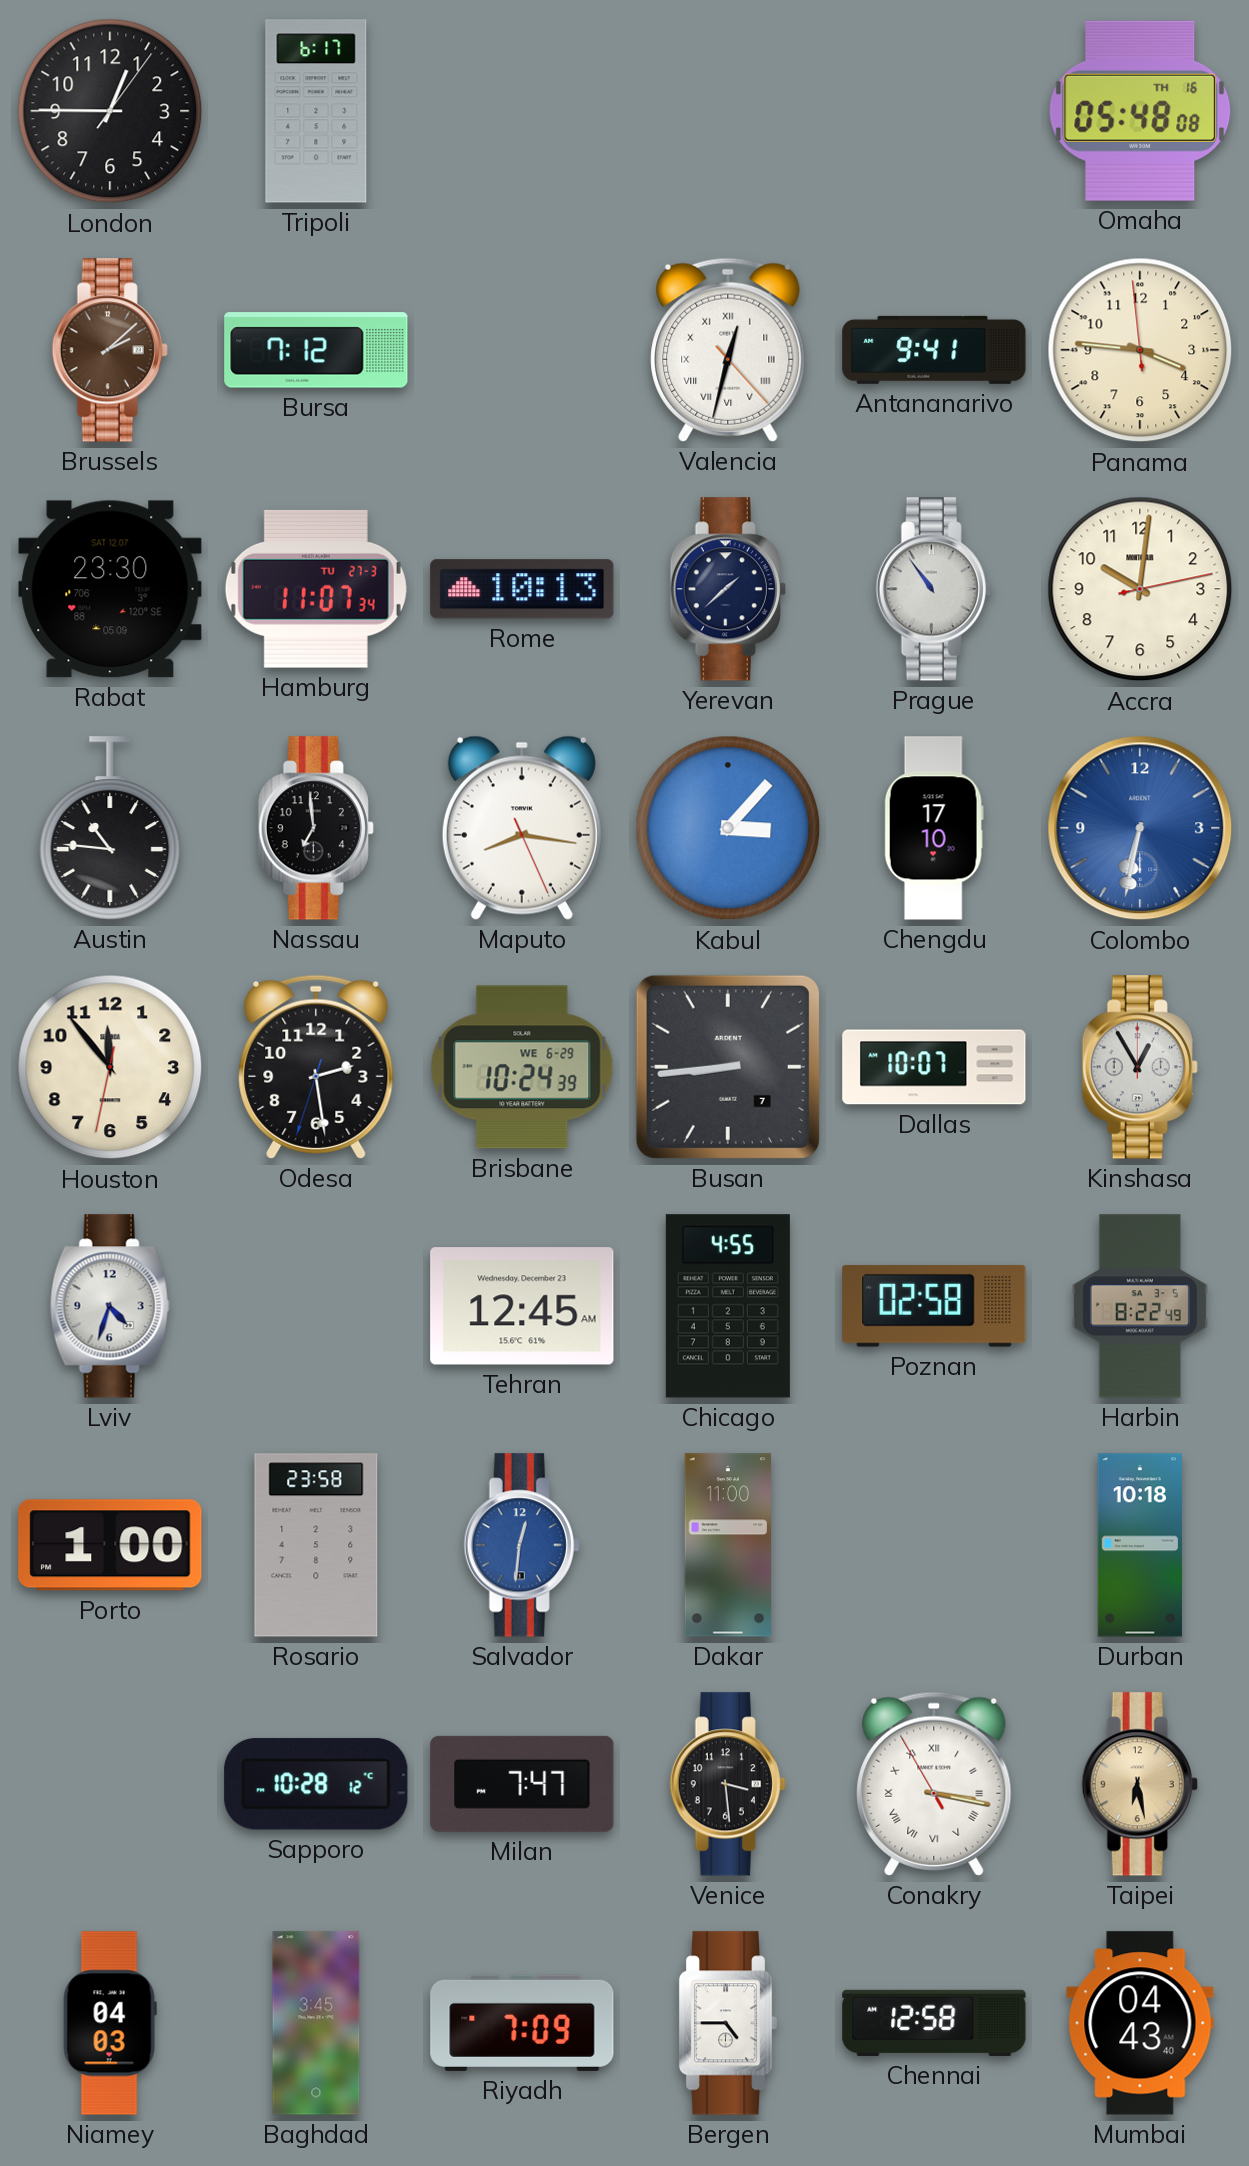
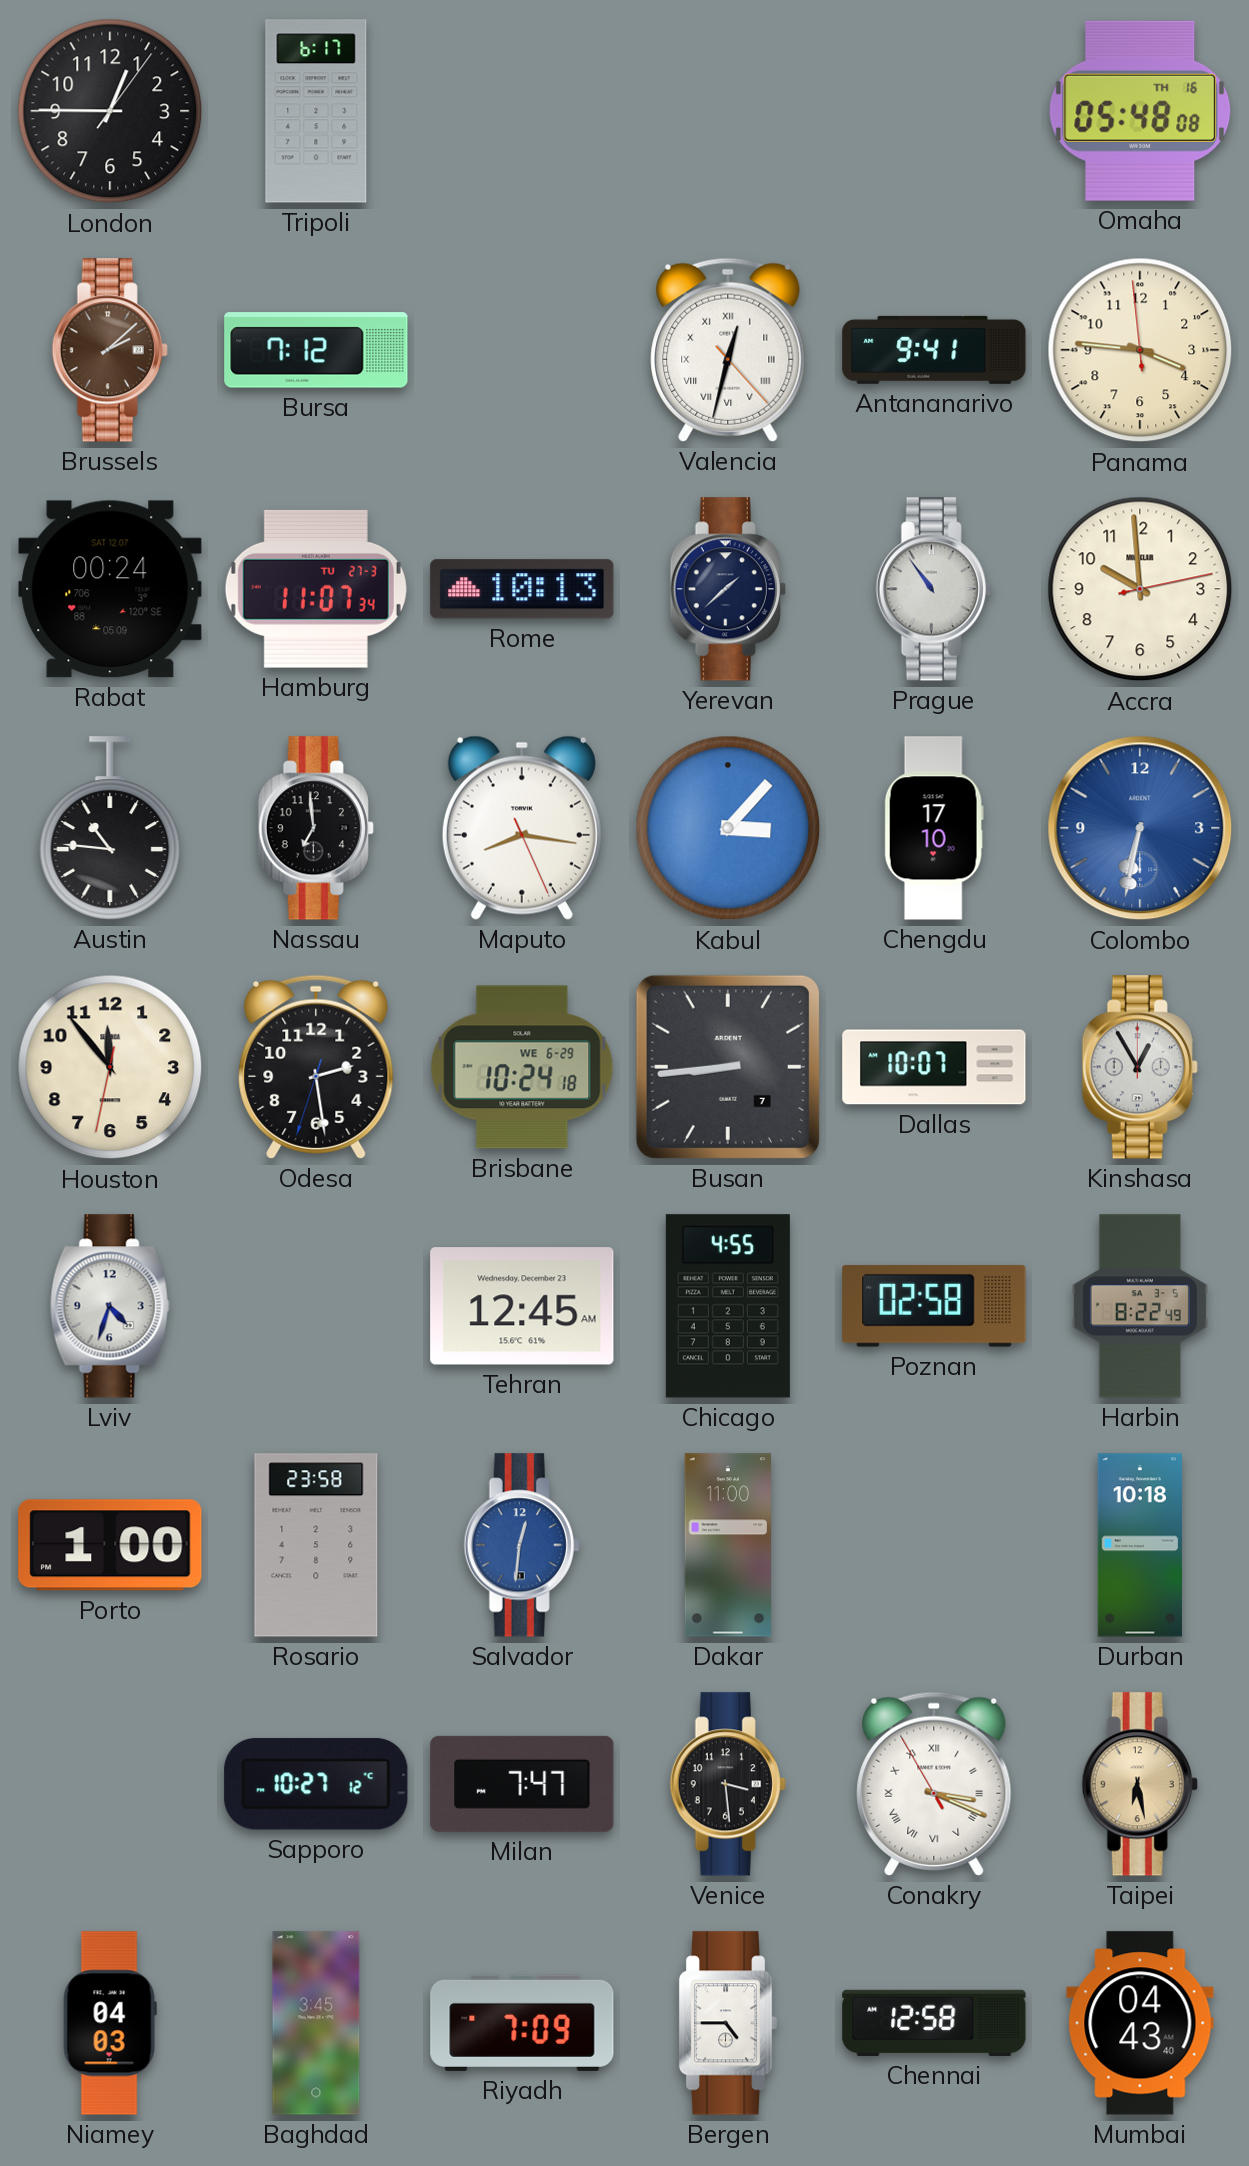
Rabat: 23:30 -> 00:24
Accra: 10:01 -> 9:59
Brisbane: 10:24:39 -> 10:24:18
Sapporo: 10:28 -> 10:27
Conakry: 3:16 -> 3:18
